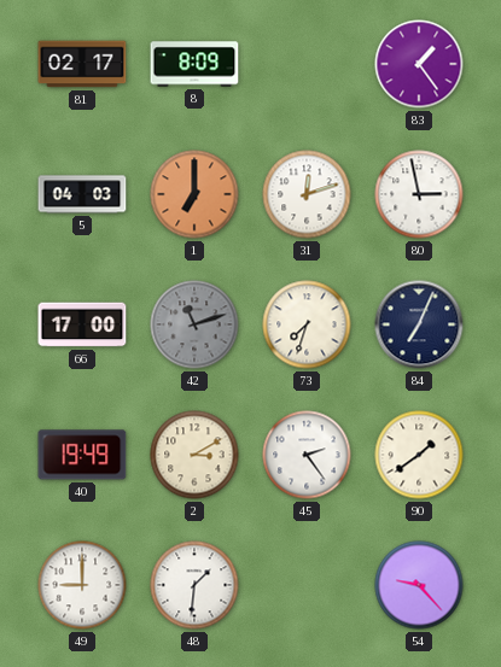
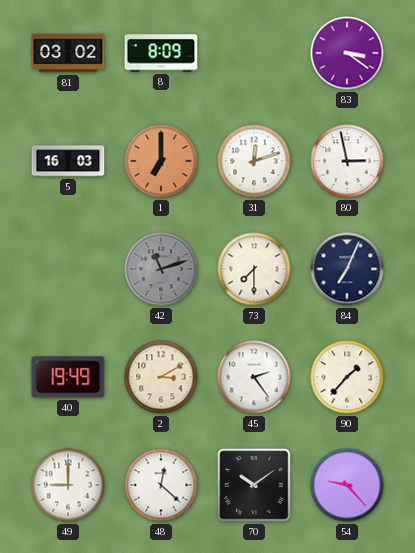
81: 02:17 -> 03:02
83: 1:24 -> 3:21
5: 04:03 -> 16:03
66: 17:00 -> none
73: 7:33 -> 7:30
90: 1:39 -> 1:37
48: 1:31 -> 12:22
70: none -> 10:09
